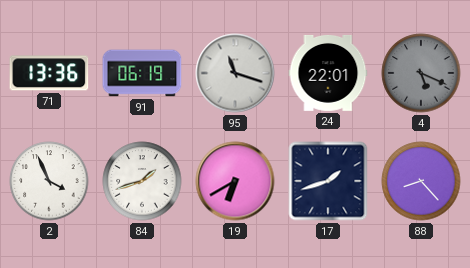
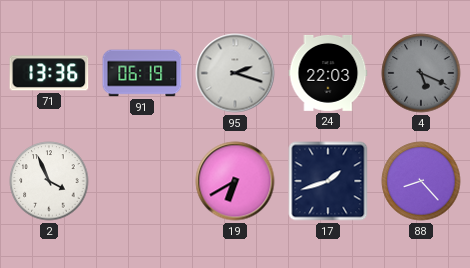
95: 11:18 -> 2:18
24: 22:01 -> 22:03
84: 1:42 -> none
